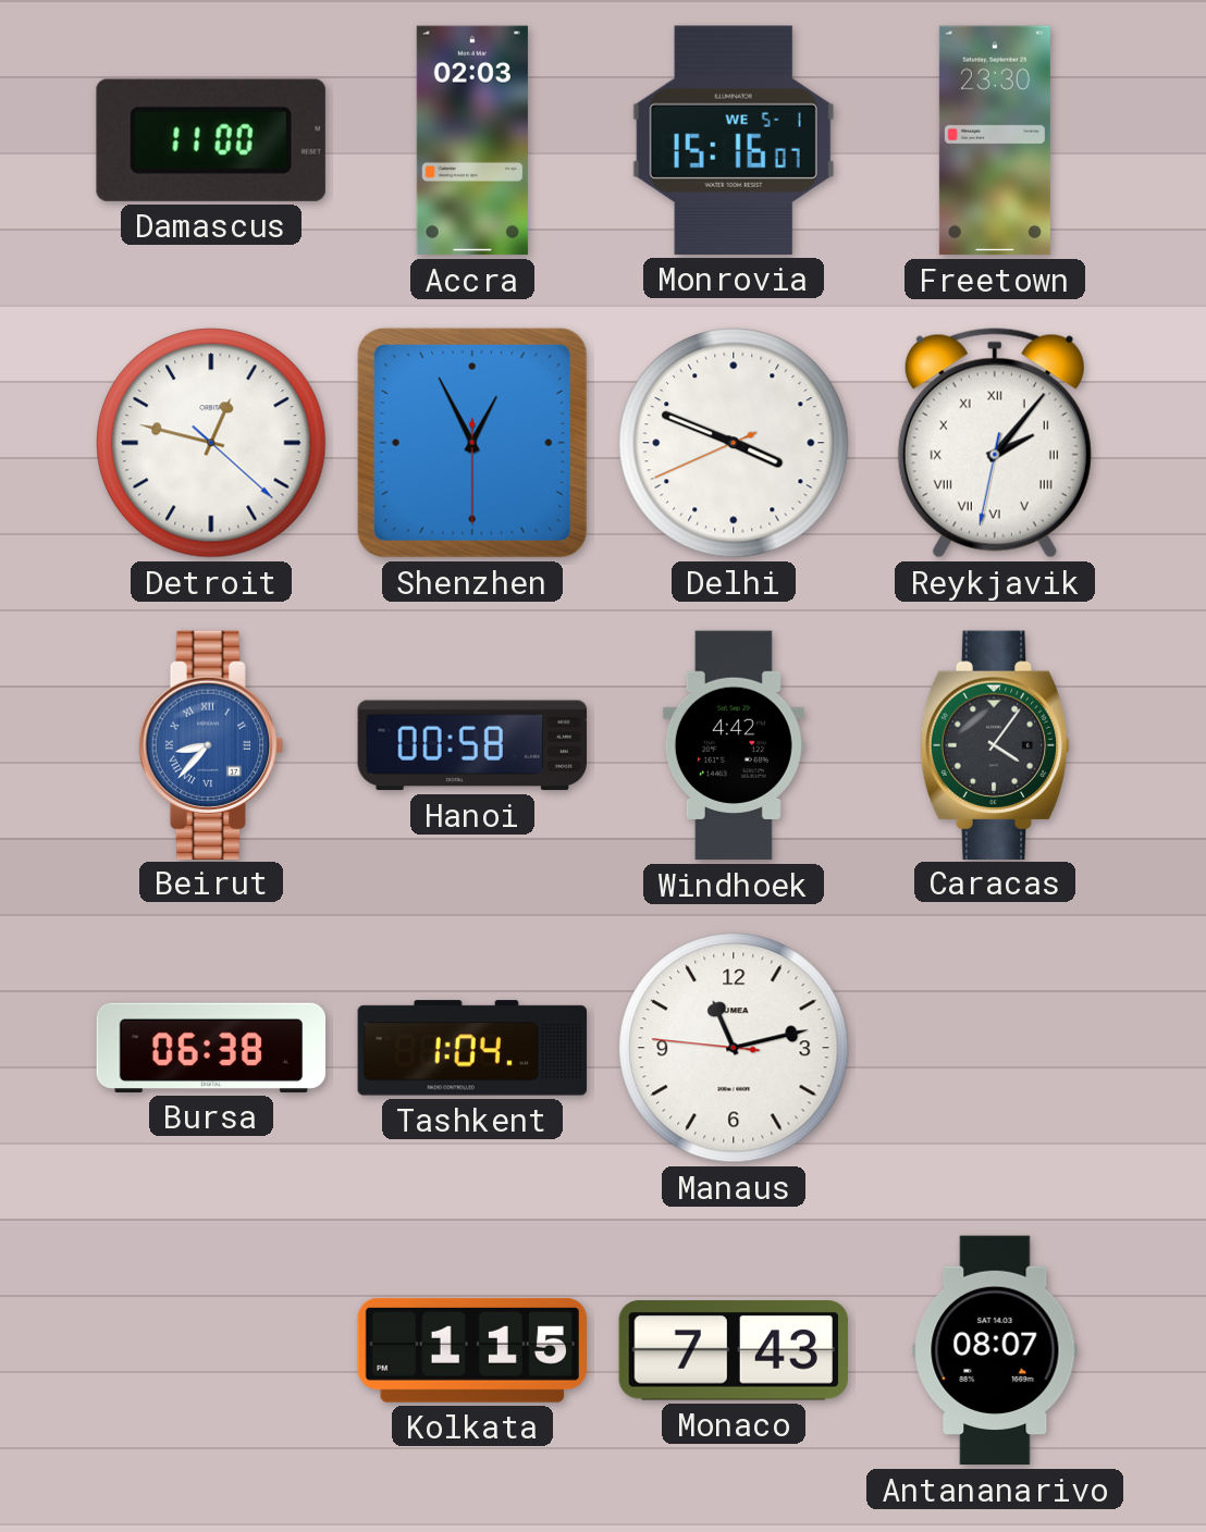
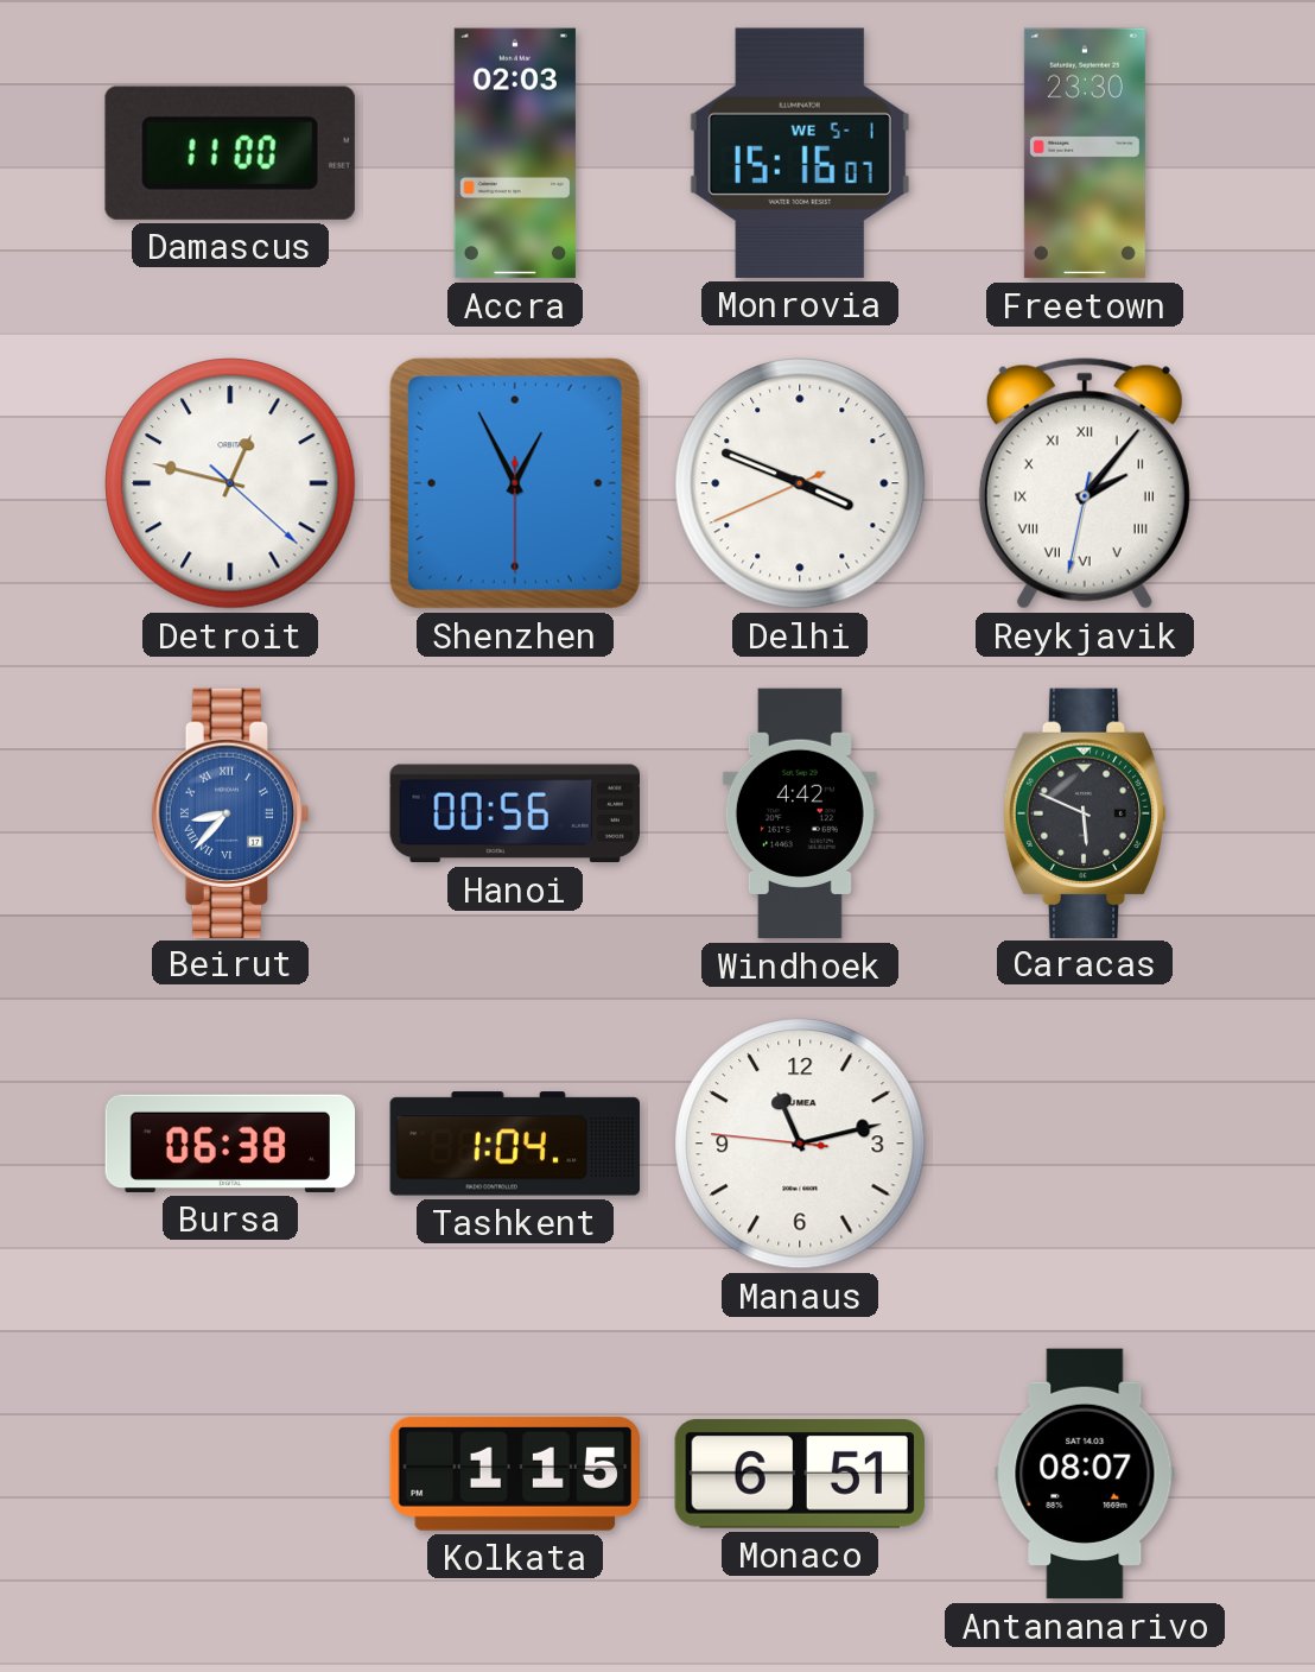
Hanoi: 00:58 -> 00:56
Caracas: 4:06 -> 5:49
Monaco: 7:43 -> 6:51
